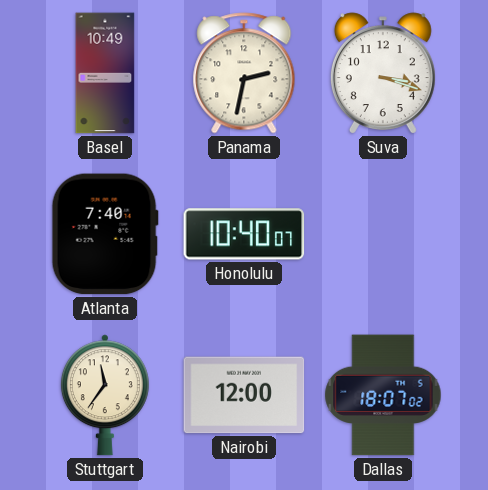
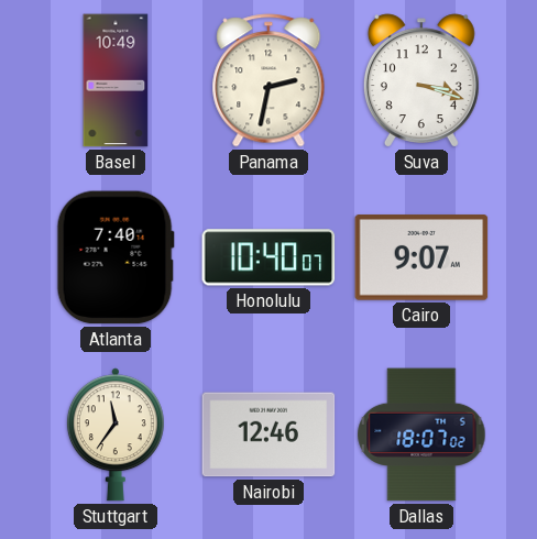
Cairo: none -> 9:07
Nairobi: 12:00 -> 12:46
